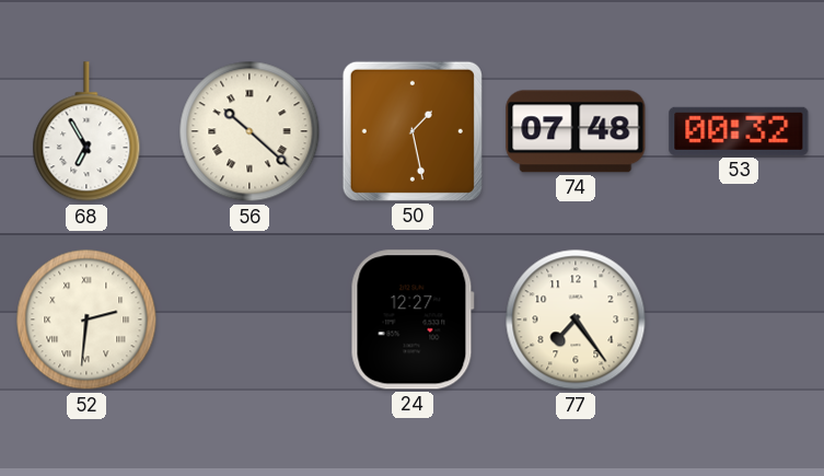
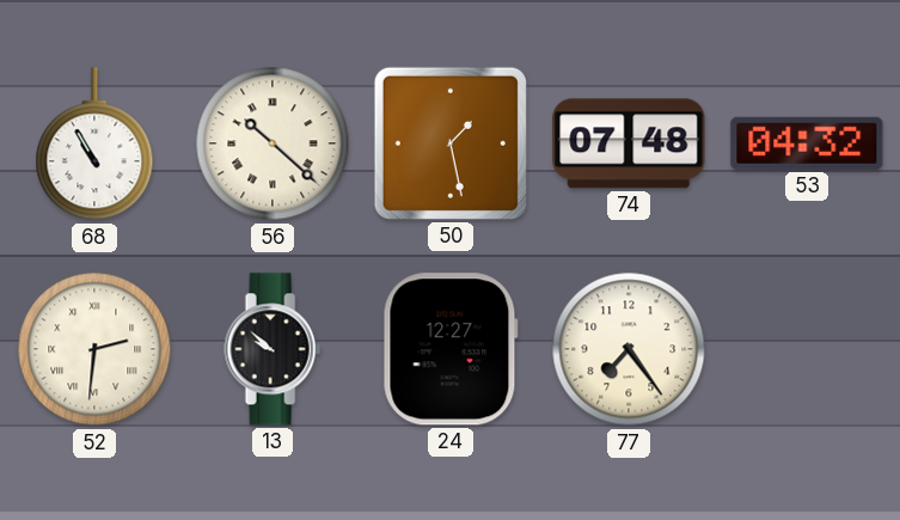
68: 6:55 -> 10:55
53: 00:32 -> 04:32
13: none -> 9:52
